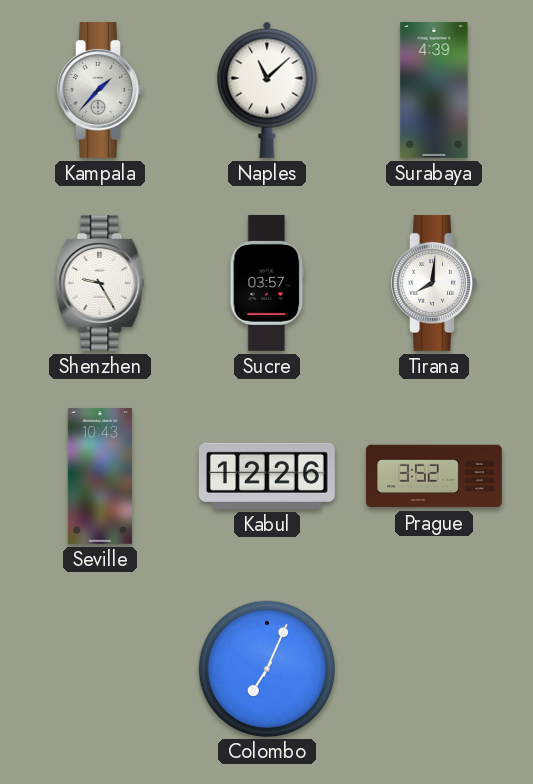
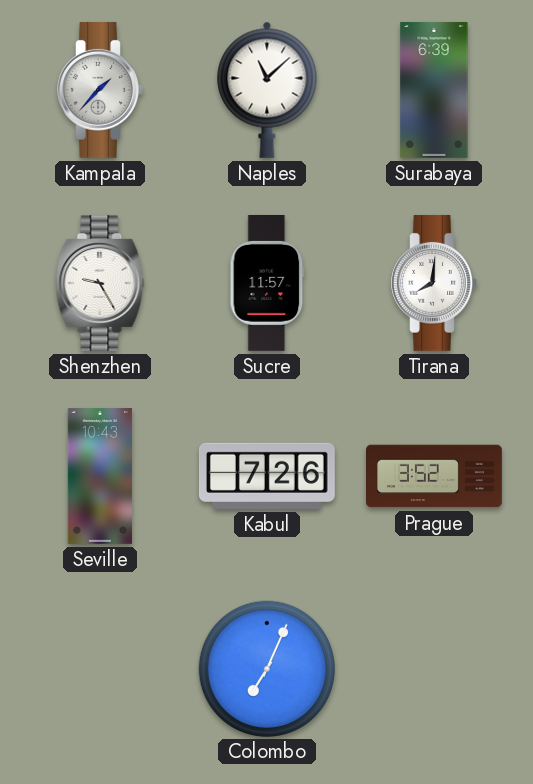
Surabaya: 4:39 -> 6:39
Sucre: 03:57 -> 11:57
Kabul: 12:26 -> 7:26
